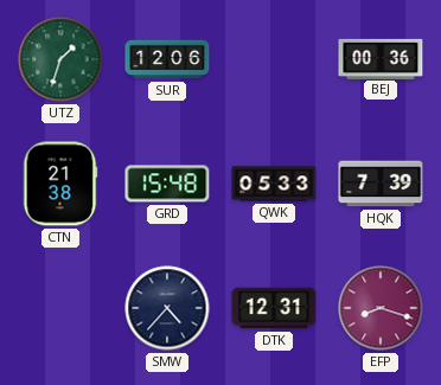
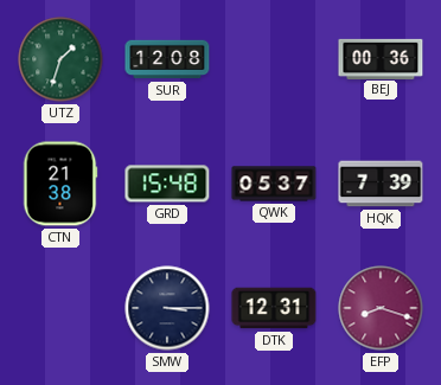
SUR: 12:06 -> 12:08
QWK: 05:33 -> 05:37
SMW: 4:37 -> 3:15
